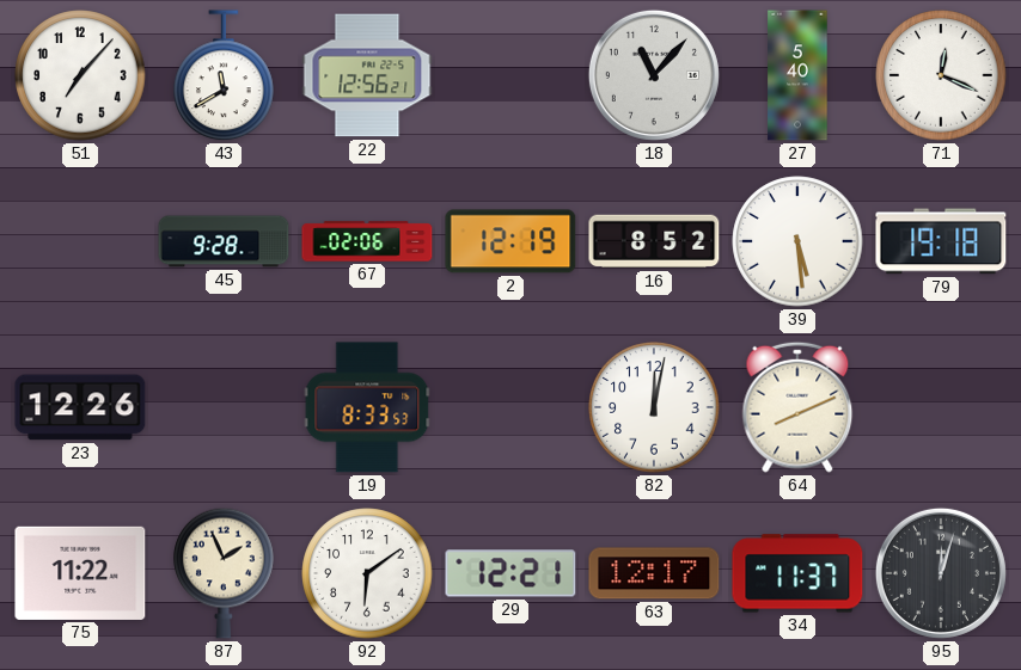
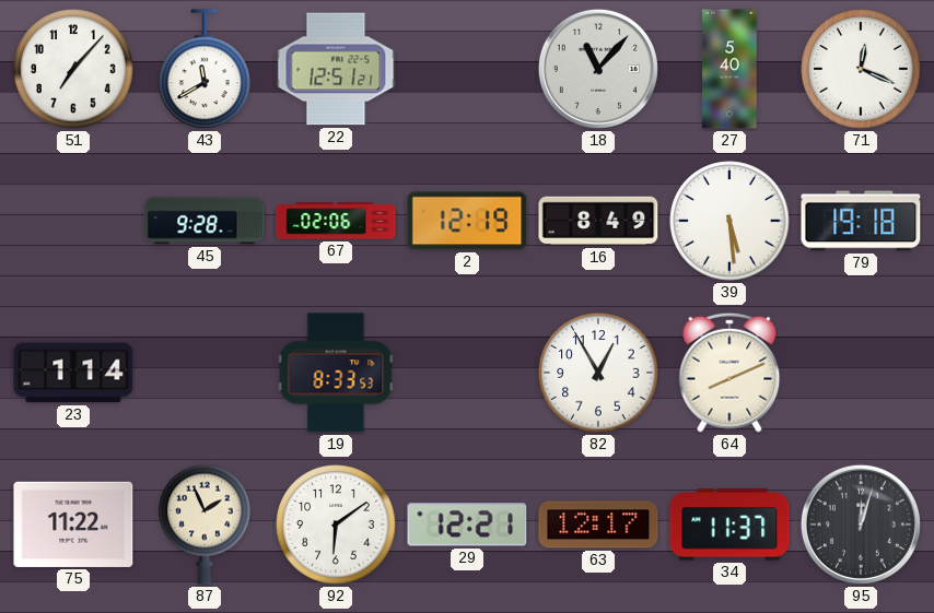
22: 12:56 -> 12:51
16: 8:52 -> 8:49
23: 12:26 -> 1:14
82: 12:02 -> 12:55
